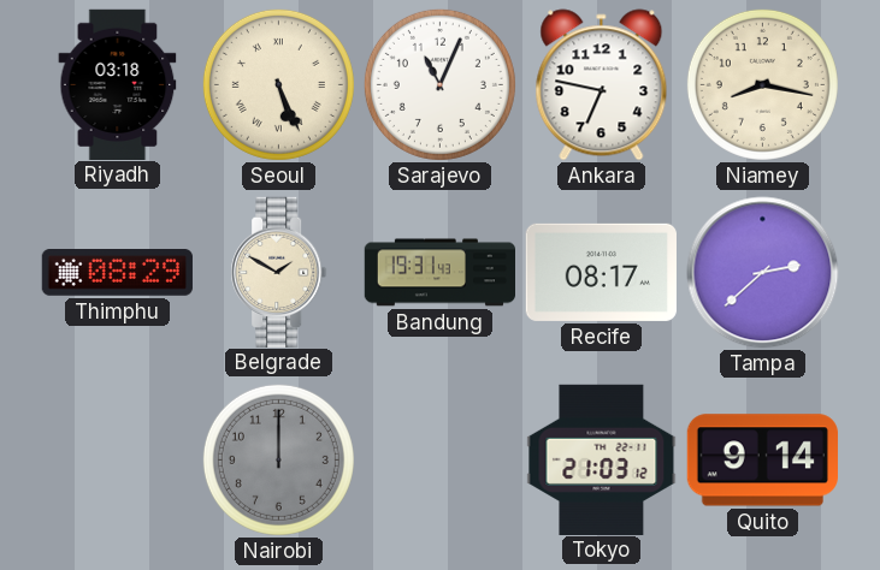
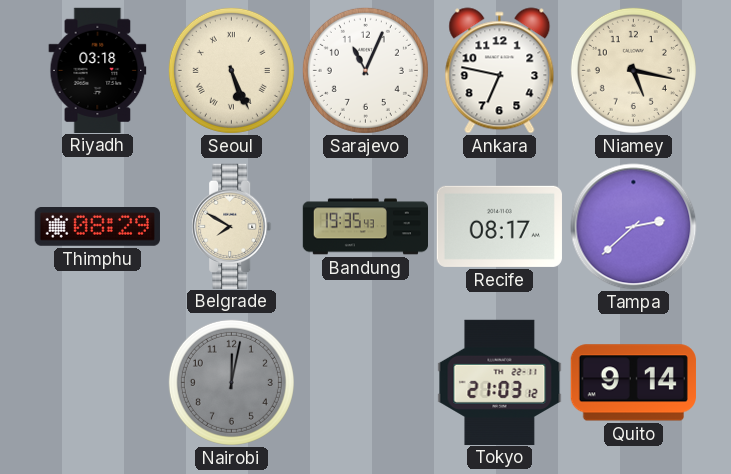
Niamey: 8:17 -> 5:17
Belgrade: 1:50 -> 7:50
Bandung: 19:31 -> 19:35
Nairobi: 12:00 -> 12:02
